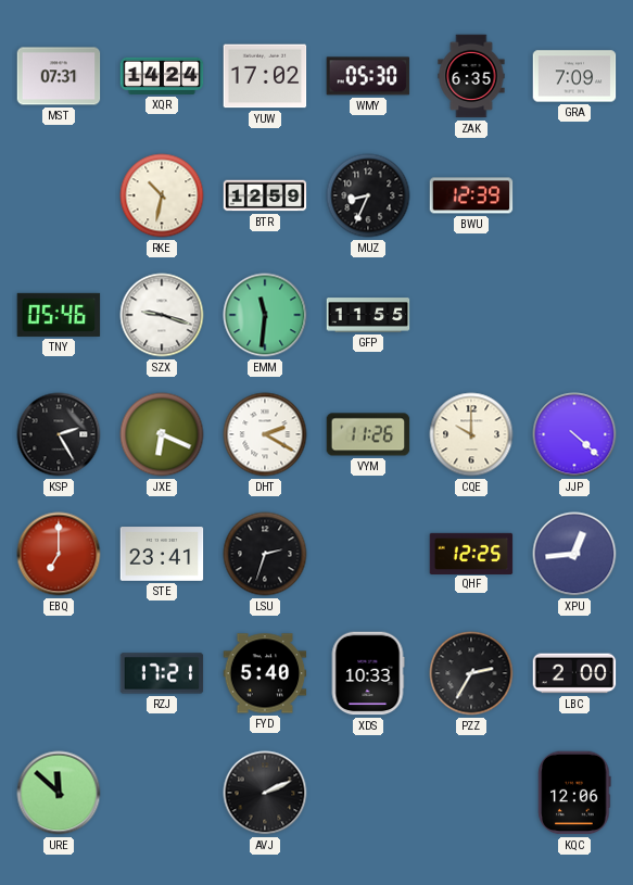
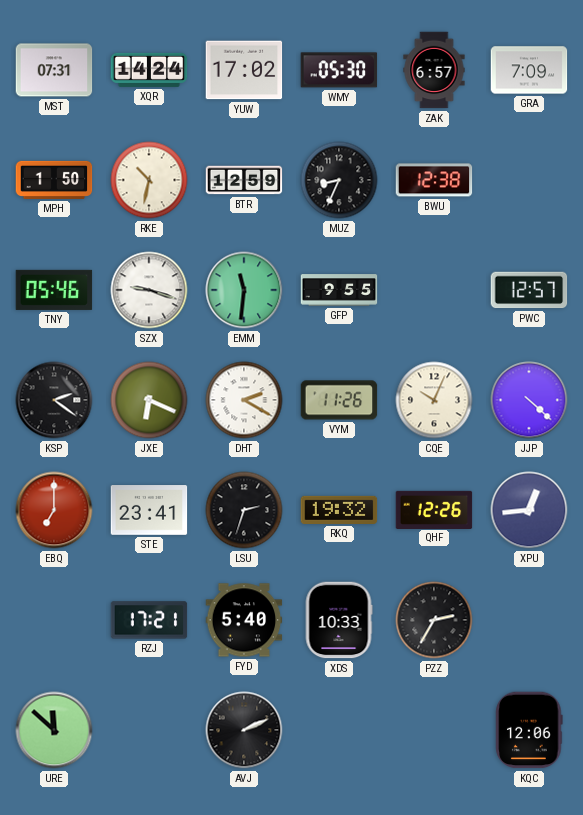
ZAK: 6:35 -> 6:57
MPH: none -> 1:50
BWU: 12:39 -> 12:38
GFP: 11:55 -> 9:55
PWC: none -> 12:57
KSP: 2:25 -> 2:21
CQE: 10:00 -> 10:04
RKQ: none -> 19:32
QHF: 12:25 -> 12:26
LBC: 2:00 -> none
